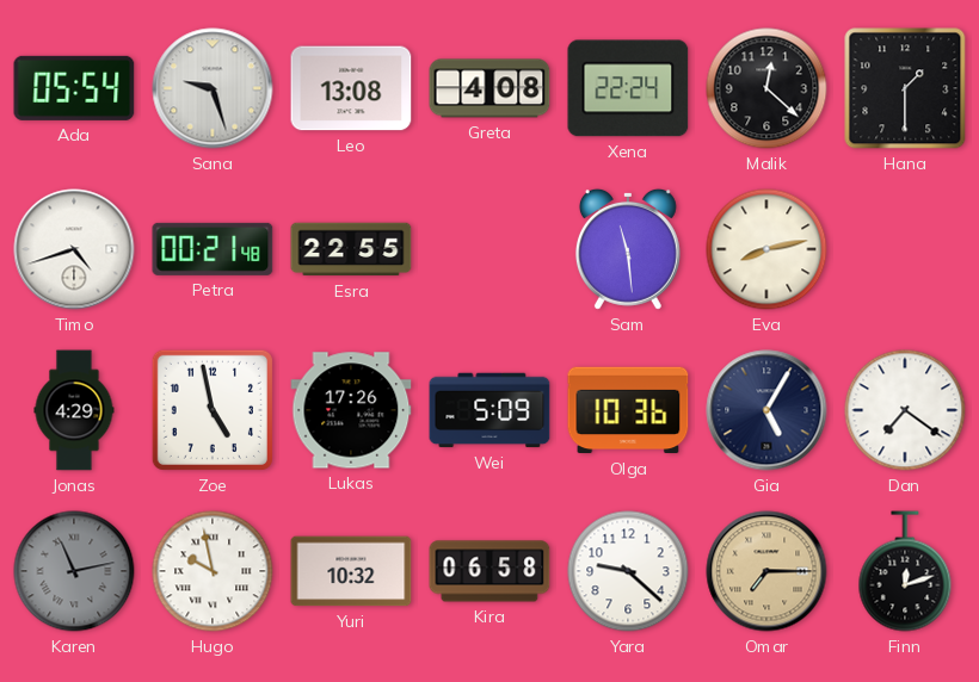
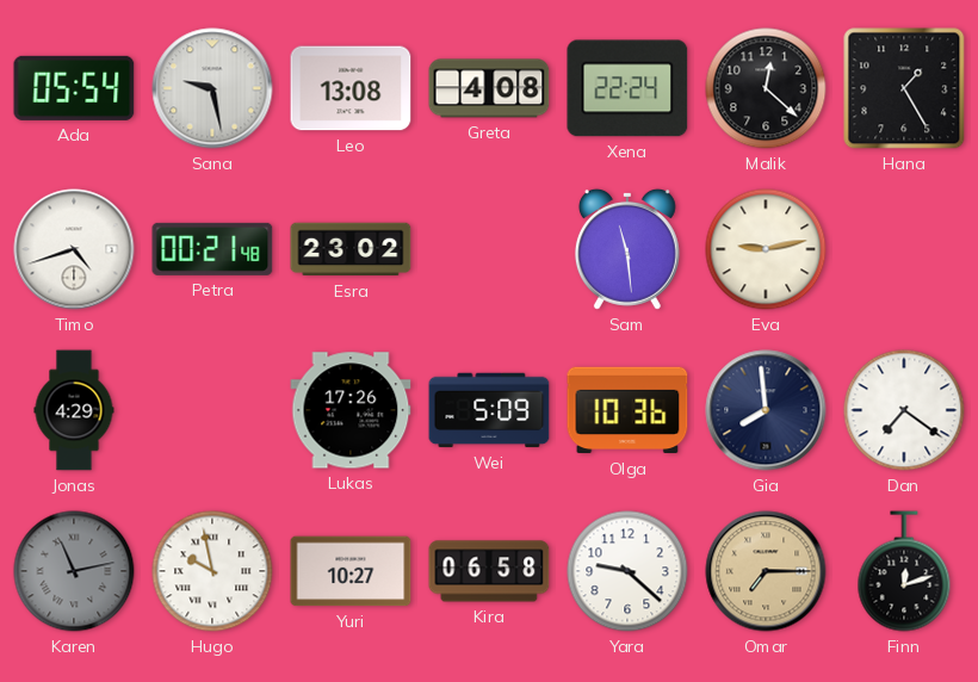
Sana: 9:27 -> 9:28
Hana: 1:30 -> 1:25
Esra: 22:55 -> 23:02
Eva: 8:13 -> 9:13
Zoe: 4:58 -> none
Gia: 5:05 -> 7:59
Yuri: 10:32 -> 10:27
